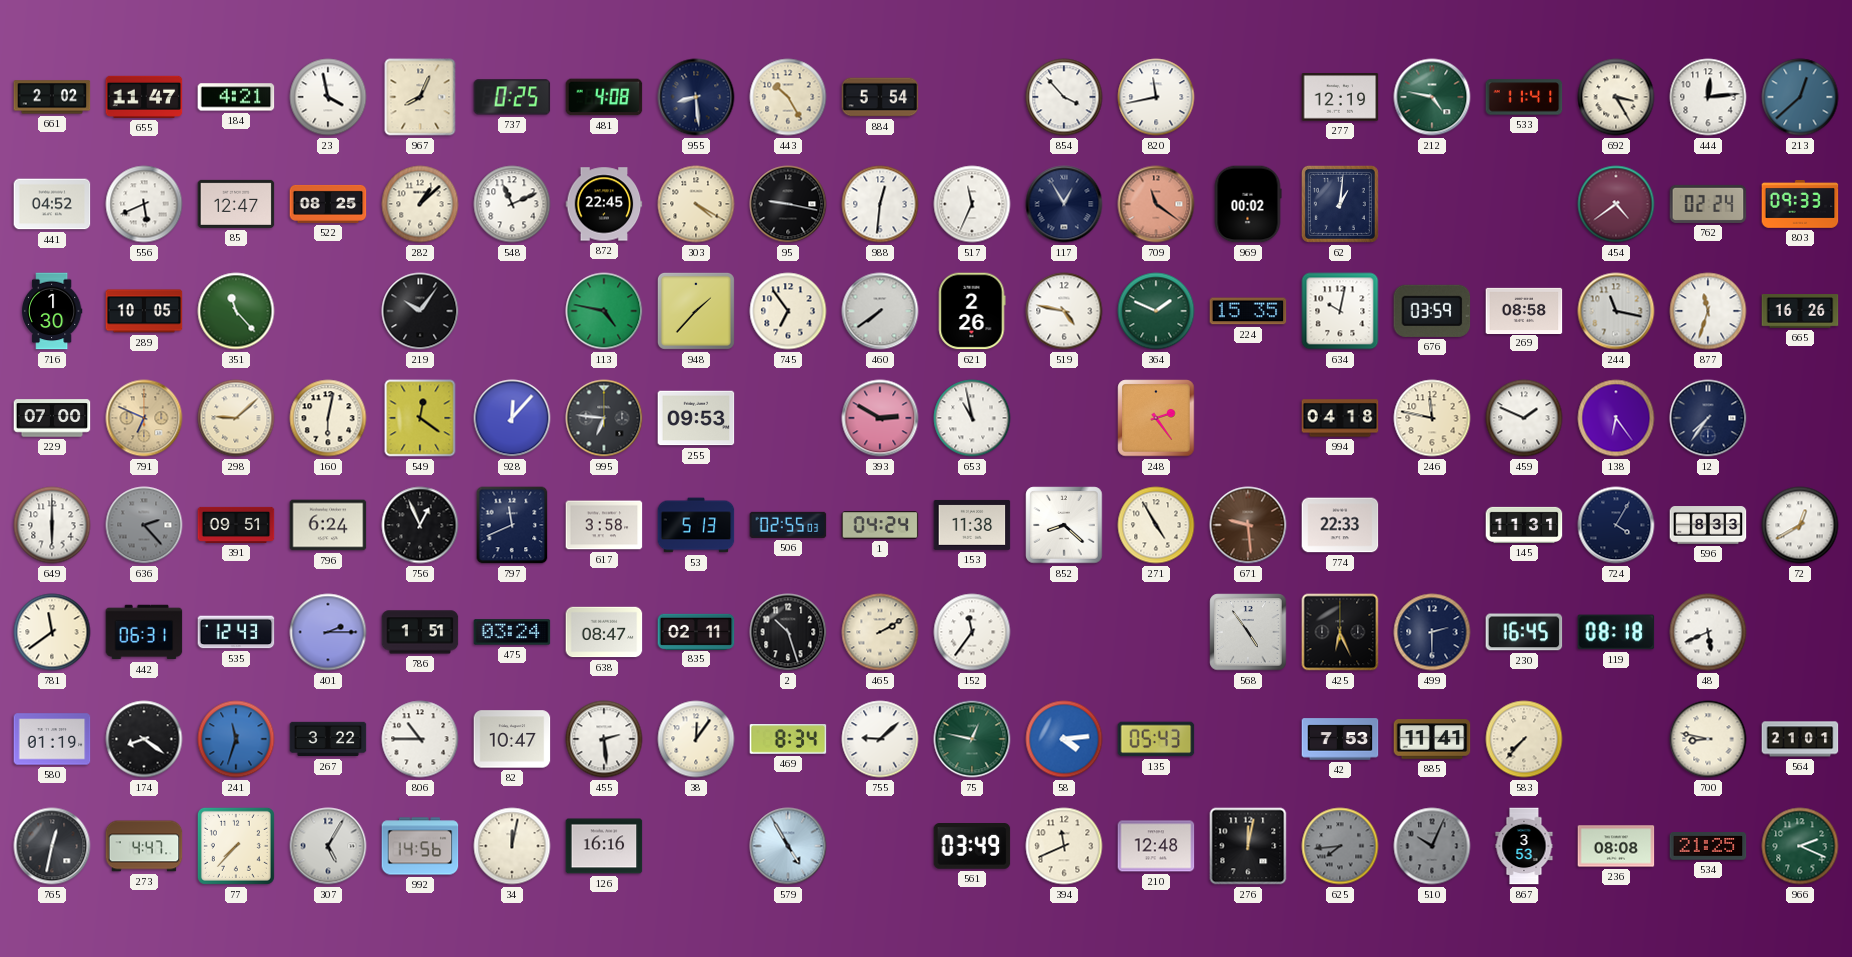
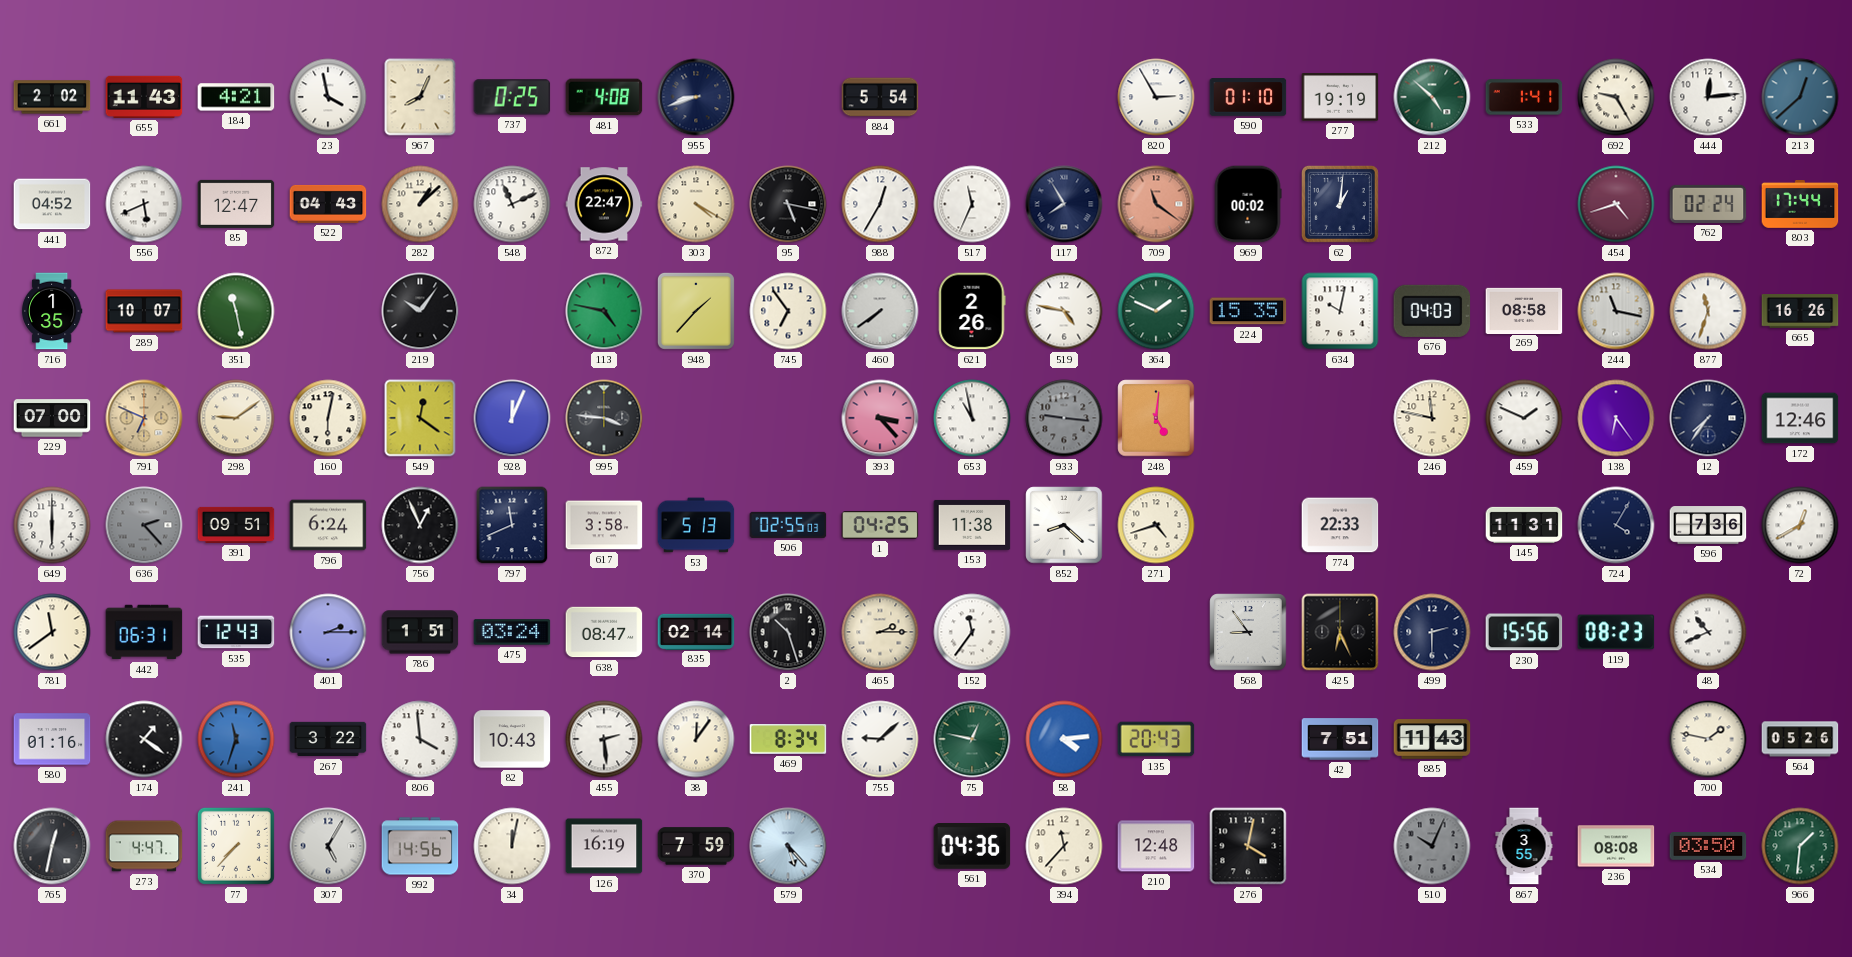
655: 11:47 -> 11:43
955: 8:29 -> 8:42
443: 10:25 -> none
854: 3:53 -> none
820: 11:43 -> 2:55
590: none -> 01:10
277: 12:19 -> 19:19
212: 4:47 -> 4:52
533: 11:41 -> 1:41
692: 3:25 -> 9:25
522: 08:25 -> 04:43
872: 22:45 -> 22:47
95: 9:17 -> 5:17
988: 12:31 -> 12:35
117: 12:55 -> 7:55
454: 4:39 -> 4:42
803: 09:33 -> 17:44
716: 1:30 -> 1:35
289: 10:05 -> 10:07
351: 11:23 -> 11:28
676: 03:59 -> 04:03
298: 9:08 -> 9:09
928: 12:07 -> 12:04
995: 6:46 -> 3:46
255: 09:53 -> none
393: 2:50 -> 3:23
933: none -> 9:16
248: 2:24 -> 5:01
994: 04:18 -> none
172: none -> 12:46
1: 04:24 -> 04:25
271: 4:55 -> 4:42
671: 9:29 -> none
596: 8:33 -> 7:36
835: 02:11 -> 02:14
465: 2:10 -> 2:15
568: 4:54 -> 8:54
230: 16:45 -> 15:56
119: 08:18 -> 08:23
48: 5:41 -> 10:41
580: 01:19 -> 01:16
174: 8:21 -> 1:21
806: 10:45 -> 3:59
82: 10:47 -> 10:43
135: 05:43 -> 20:43
42: 7:53 -> 7:51
885: 11:41 -> 11:43
583: 7:37 -> none
700: 8:47 -> 1:47
564: 21:01 -> 05:26
126: 16:16 -> 16:19
370: none -> 7:59
579: 4:55 -> 5:23
561: 03:49 -> 04:36
394: 11:41 -> 11:37
276: 12:02 -> 4:02
625: 7:44 -> none
867: 3:53 -> 3:55
534: 21:25 -> 03:50
966: 2:19 -> 1:31
